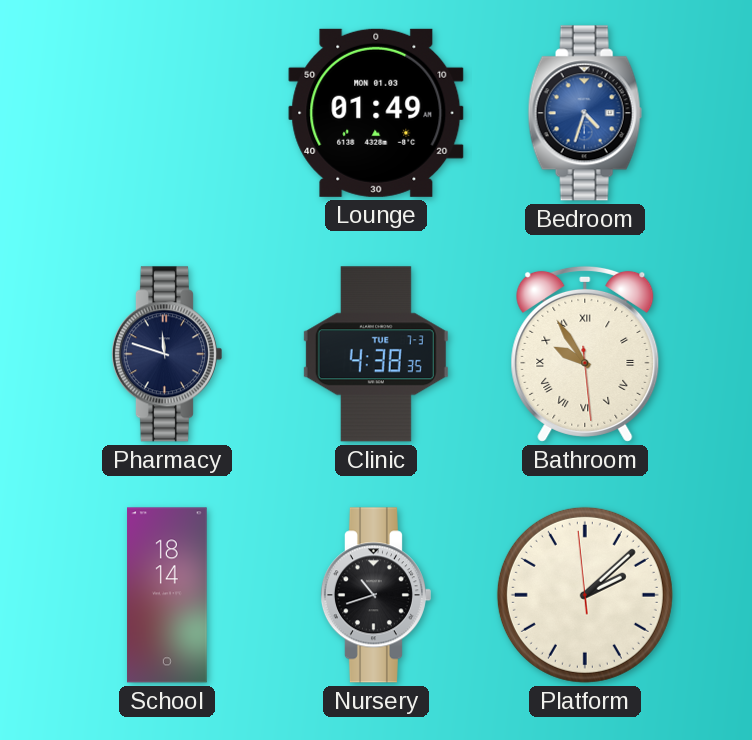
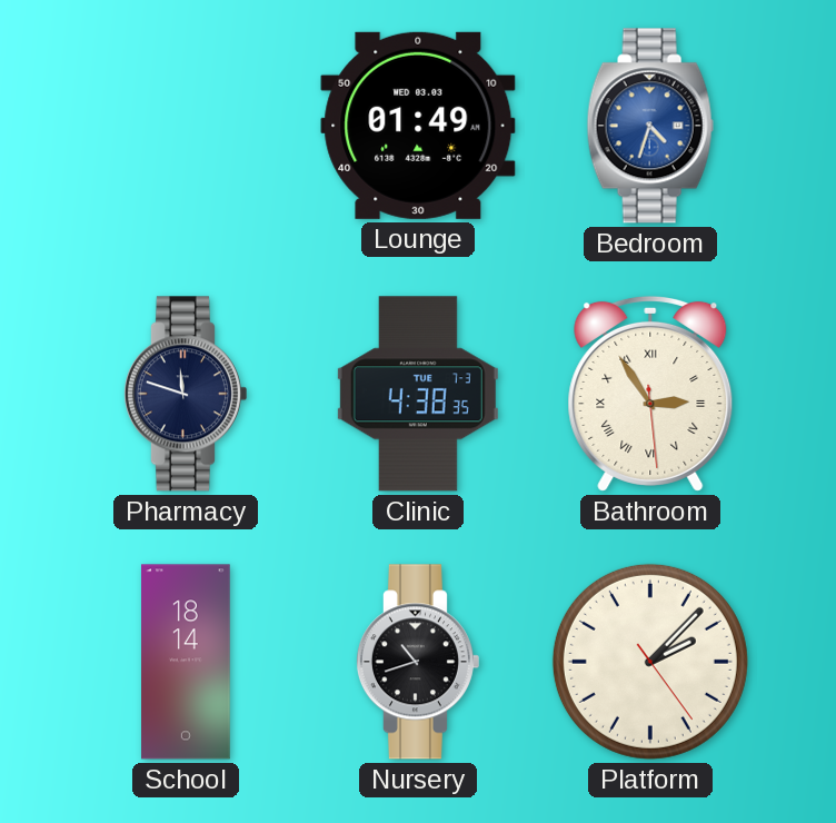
Lounge date: MON 01.03 -> WED 03.03
Bathroom: 9:54 -> 2:54
Platform: 2:07:59 -> 2:07:24
